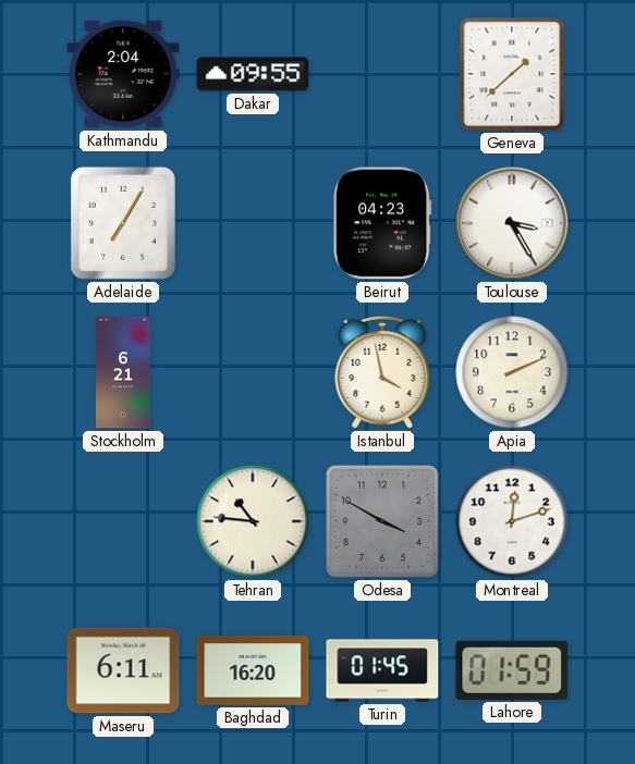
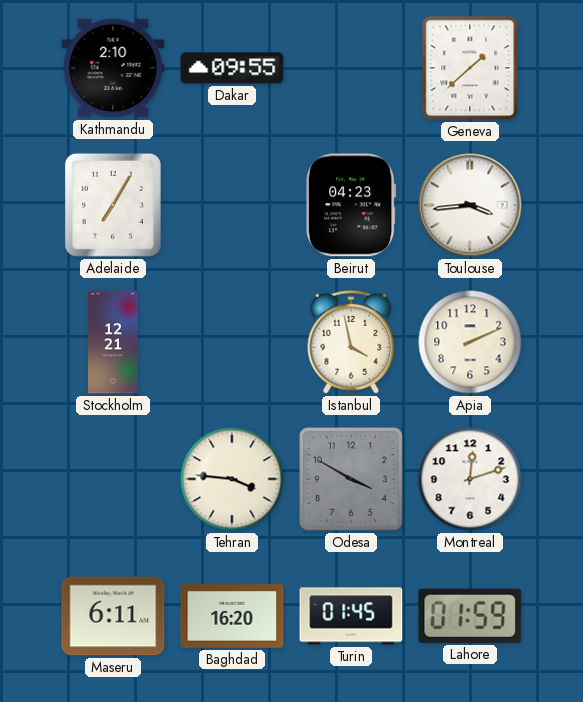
Kathmandu: 2:04 -> 2:10
Toulouse: 3:25 -> 3:44
Stockholm: 6:21 -> 12:21
Tehran: 10:46 -> 3:46
